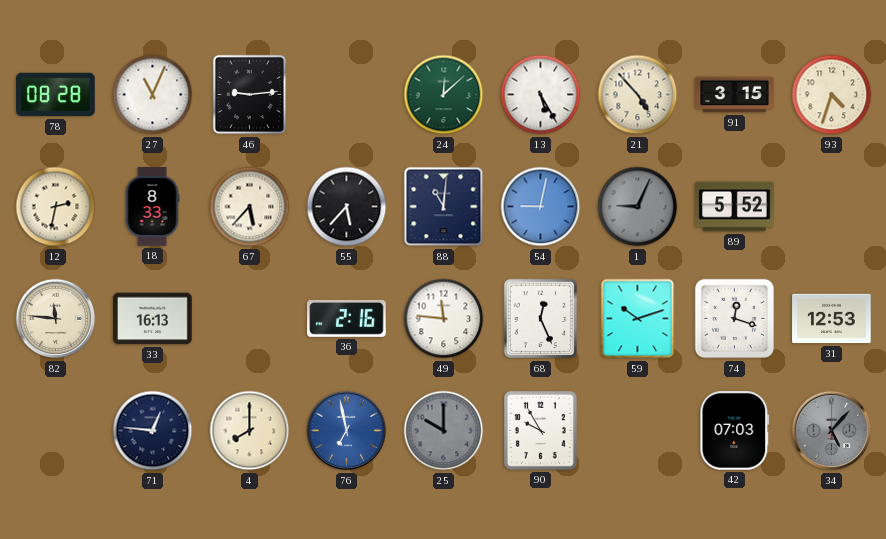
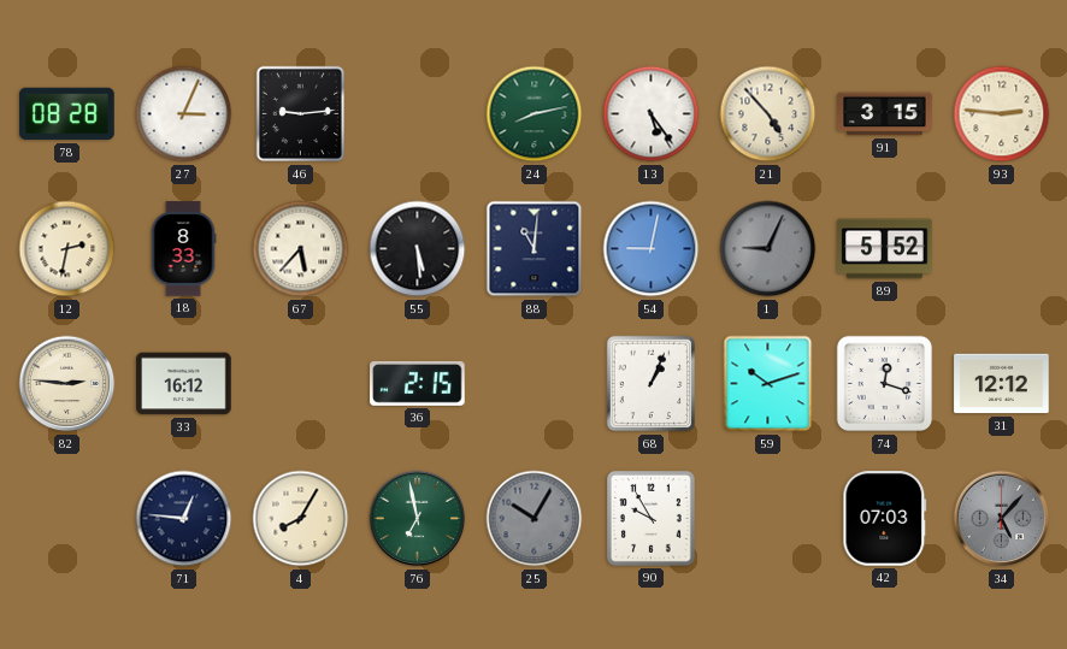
27: 11:04 -> 3:04
24: 12:08 -> 8:13
13: 5:25 -> 5:24
93: 4:33 -> 2:46
55: 5:37 -> 5:29
82: 11:46 -> 2:46
33: 16:13 -> 16:12
36: 2:16 -> 2:15
49: 11:46 -> none
68: 12:26 -> 1:04
31: 12:53 -> 12:12
4: 8:00 -> 8:05
76 dial: blue -> green
25: 10:00 -> 10:05
